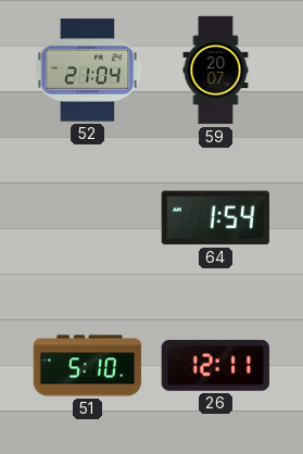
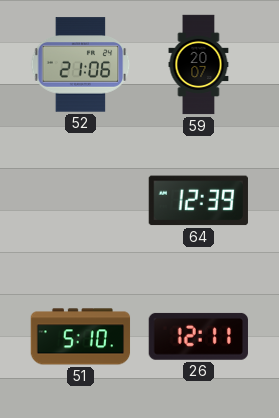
52: 21:04 -> 21:06
64: 1:54 -> 12:39
